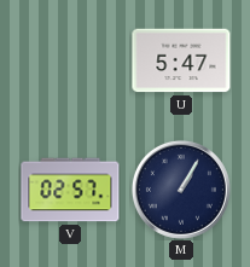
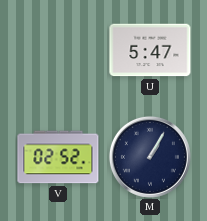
V: 02:57 -> 02:52
